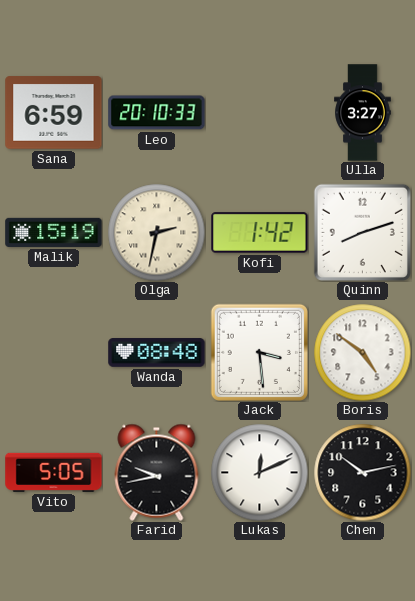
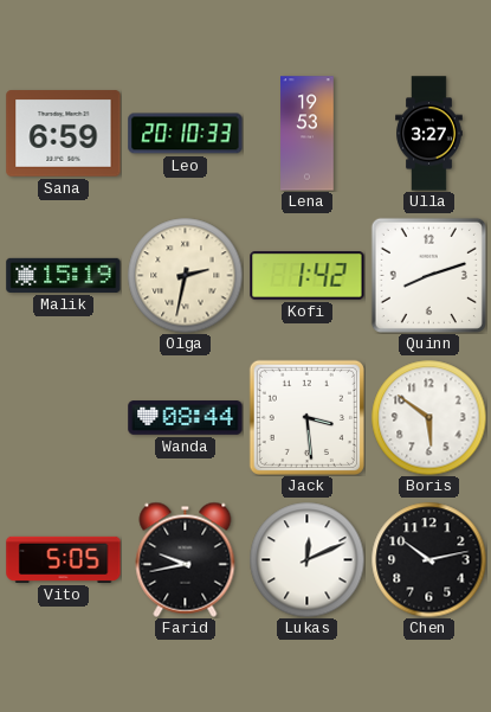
Lena: none -> 19:53
Wanda: 08:48 -> 08:44
Boris: 4:51 -> 5:51
